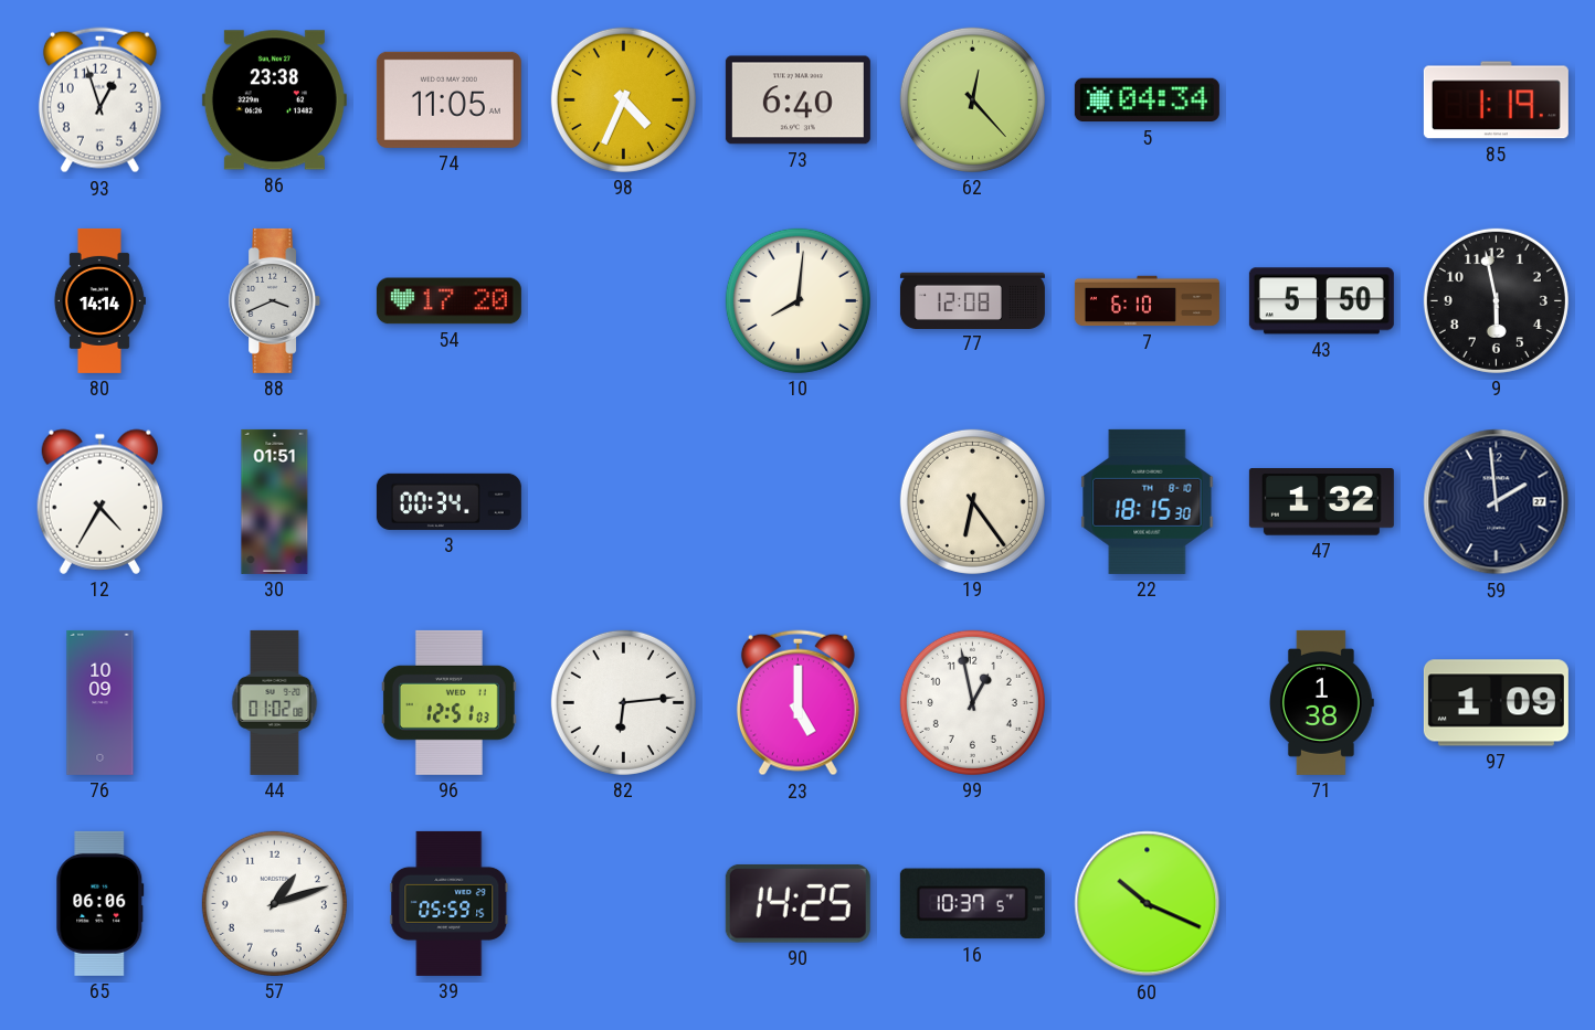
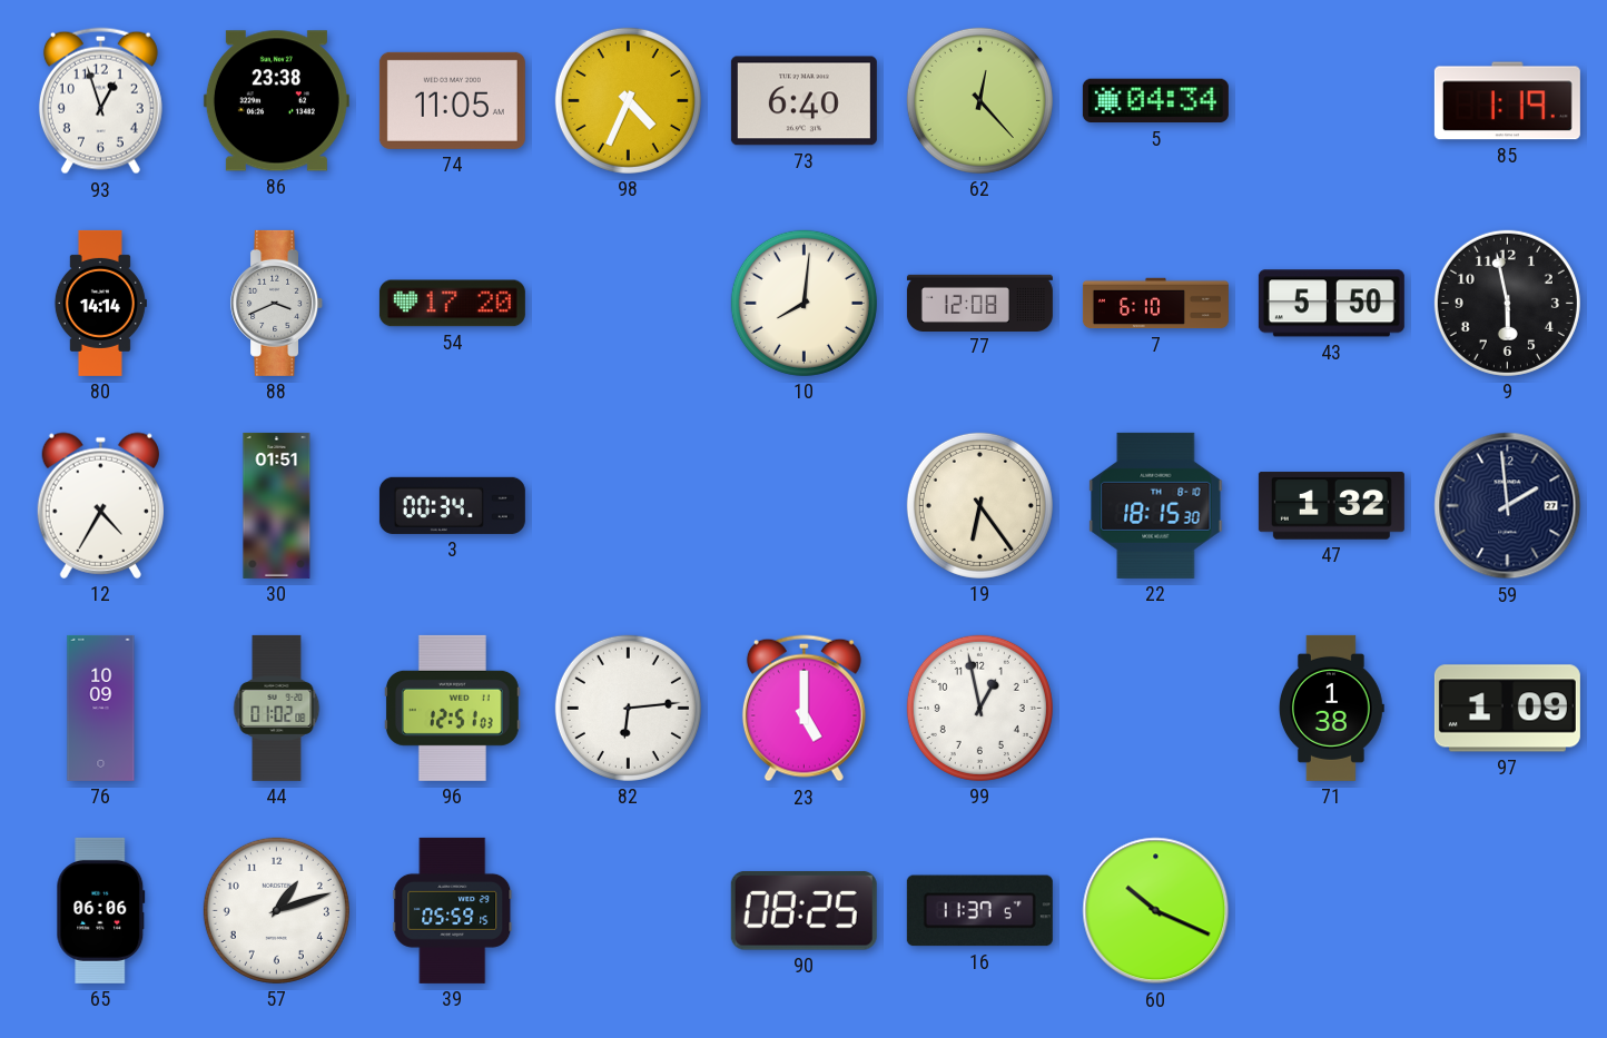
90: 14:25 -> 08:25
16: 10:37 -> 11:37
